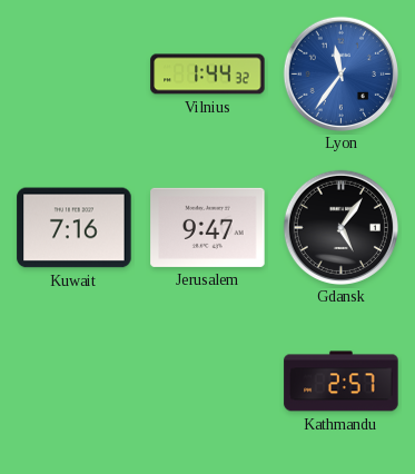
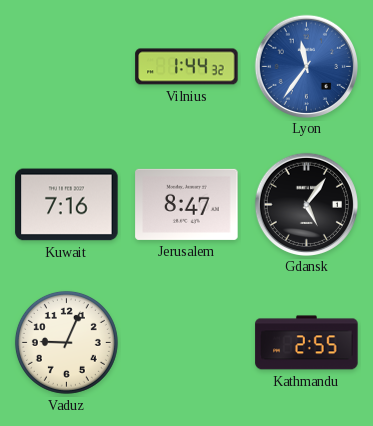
Jerusalem: 9:47 -> 8:47
Vaduz: none -> 9:04
Kathmandu: 2:57 -> 2:55
